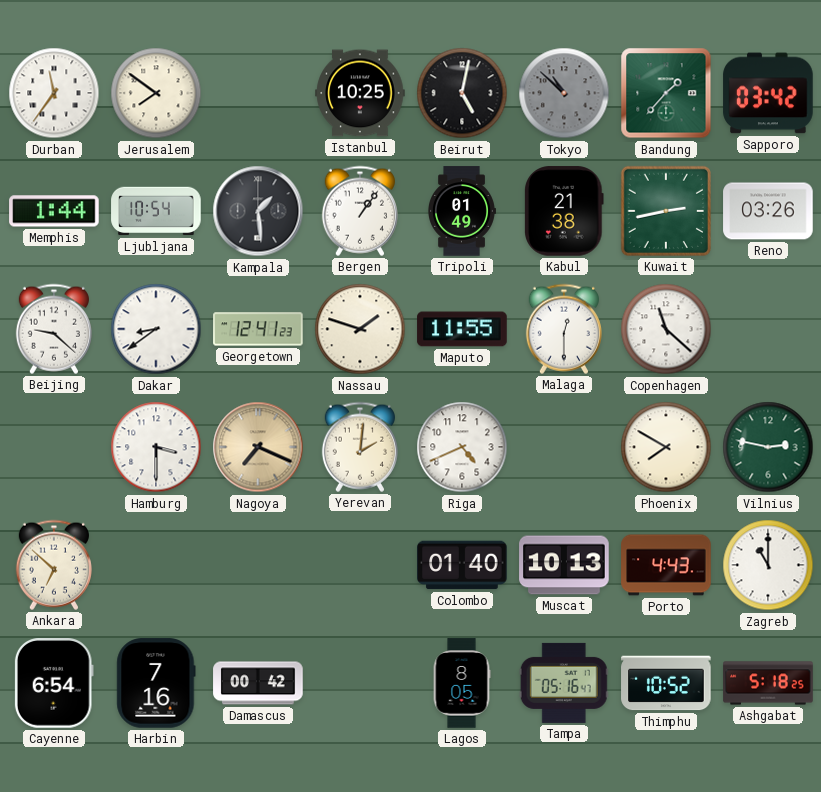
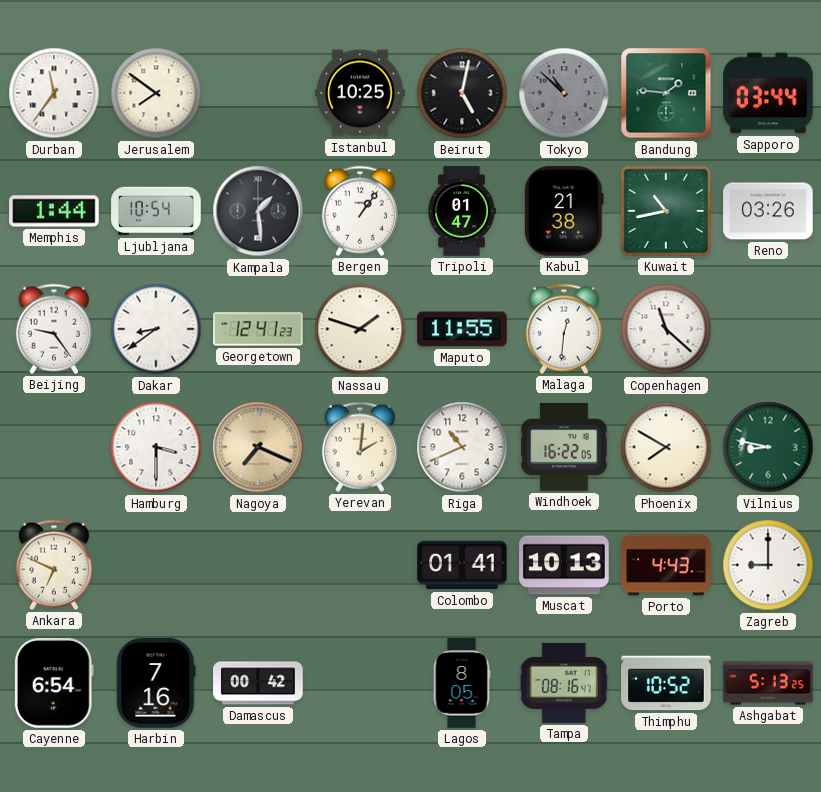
Bandung: 1:37 -> 1:46
Sapporo: 03:42 -> 03:44
Tripoli: 01:49 -> 01:47
Kuwait: 2:43 -> 10:43
Beijing: 9:22 -> 9:24
Malaga: 12:30 -> 12:31
Riga: 4:41 -> 10:41
Windhoek: none -> 16:22
Vilnius: 2:47 -> 8:47
Ankara: 6:52 -> 6:49
Colombo: 01:40 -> 01:41
Zagreb: 11:00 -> 9:00
Tampa: 05:16 -> 08:16
Ashgabat: 5:18 -> 5:13
